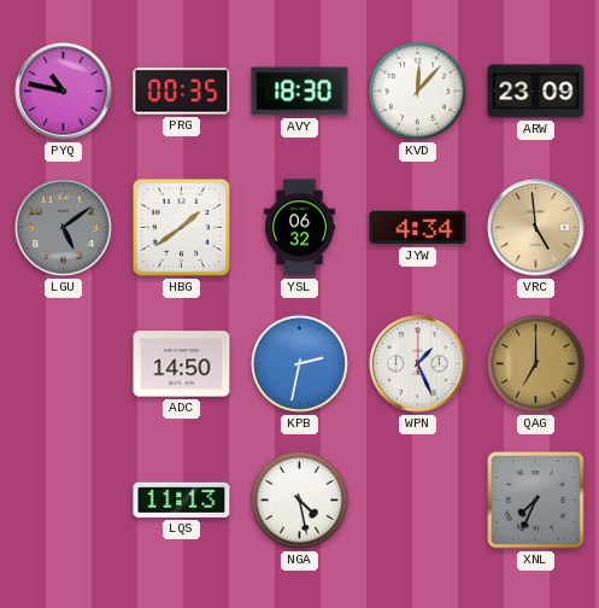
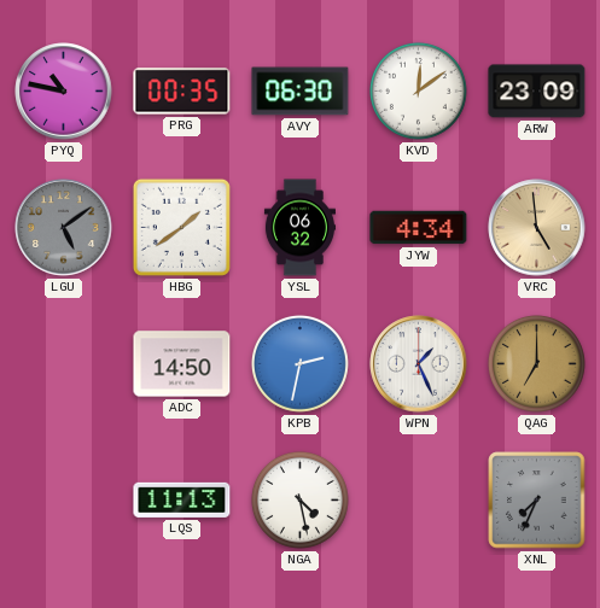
AVY: 18:30 -> 06:30
KVD: 12:07 -> 12:09
